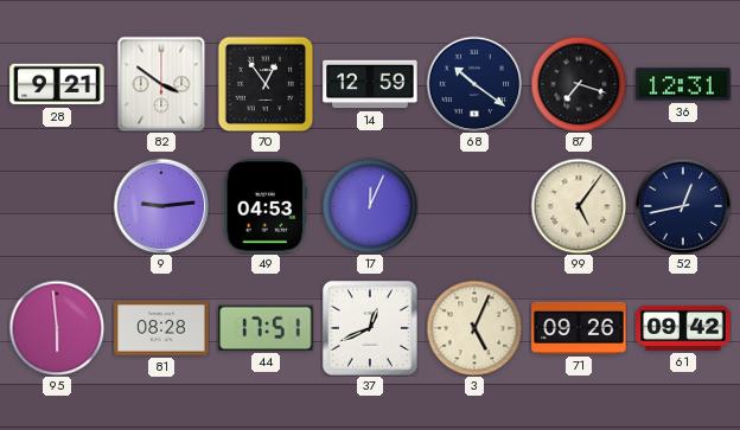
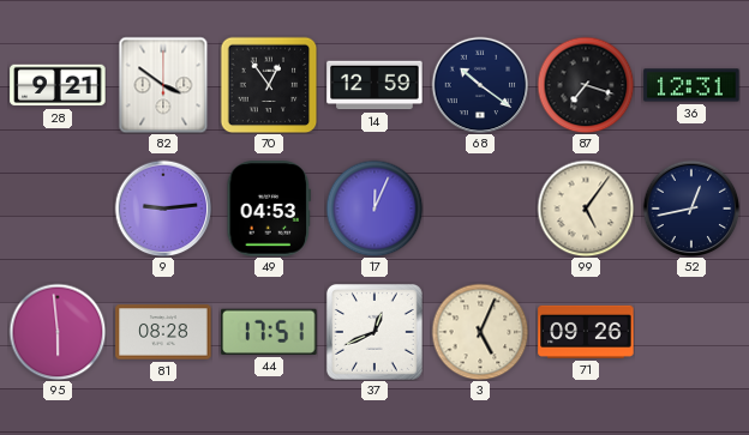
61: 09:42 -> none
